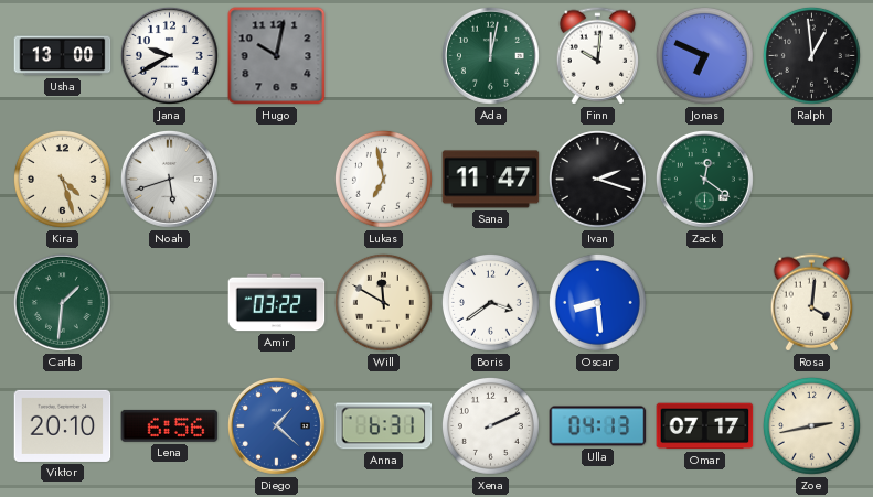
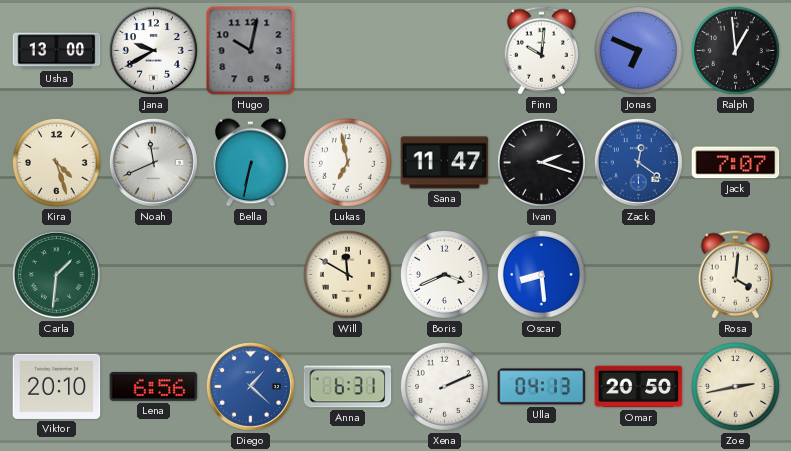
Ada: 12:02 -> none
Noah: 5:42 -> 11:41
Bella: none -> 6:32
Zack dial: green -> blue
Jack: none -> 7:07
Amir: 03:22 -> none
Boris: 3:39 -> 3:41
Omar: 07:17 -> 20:50
